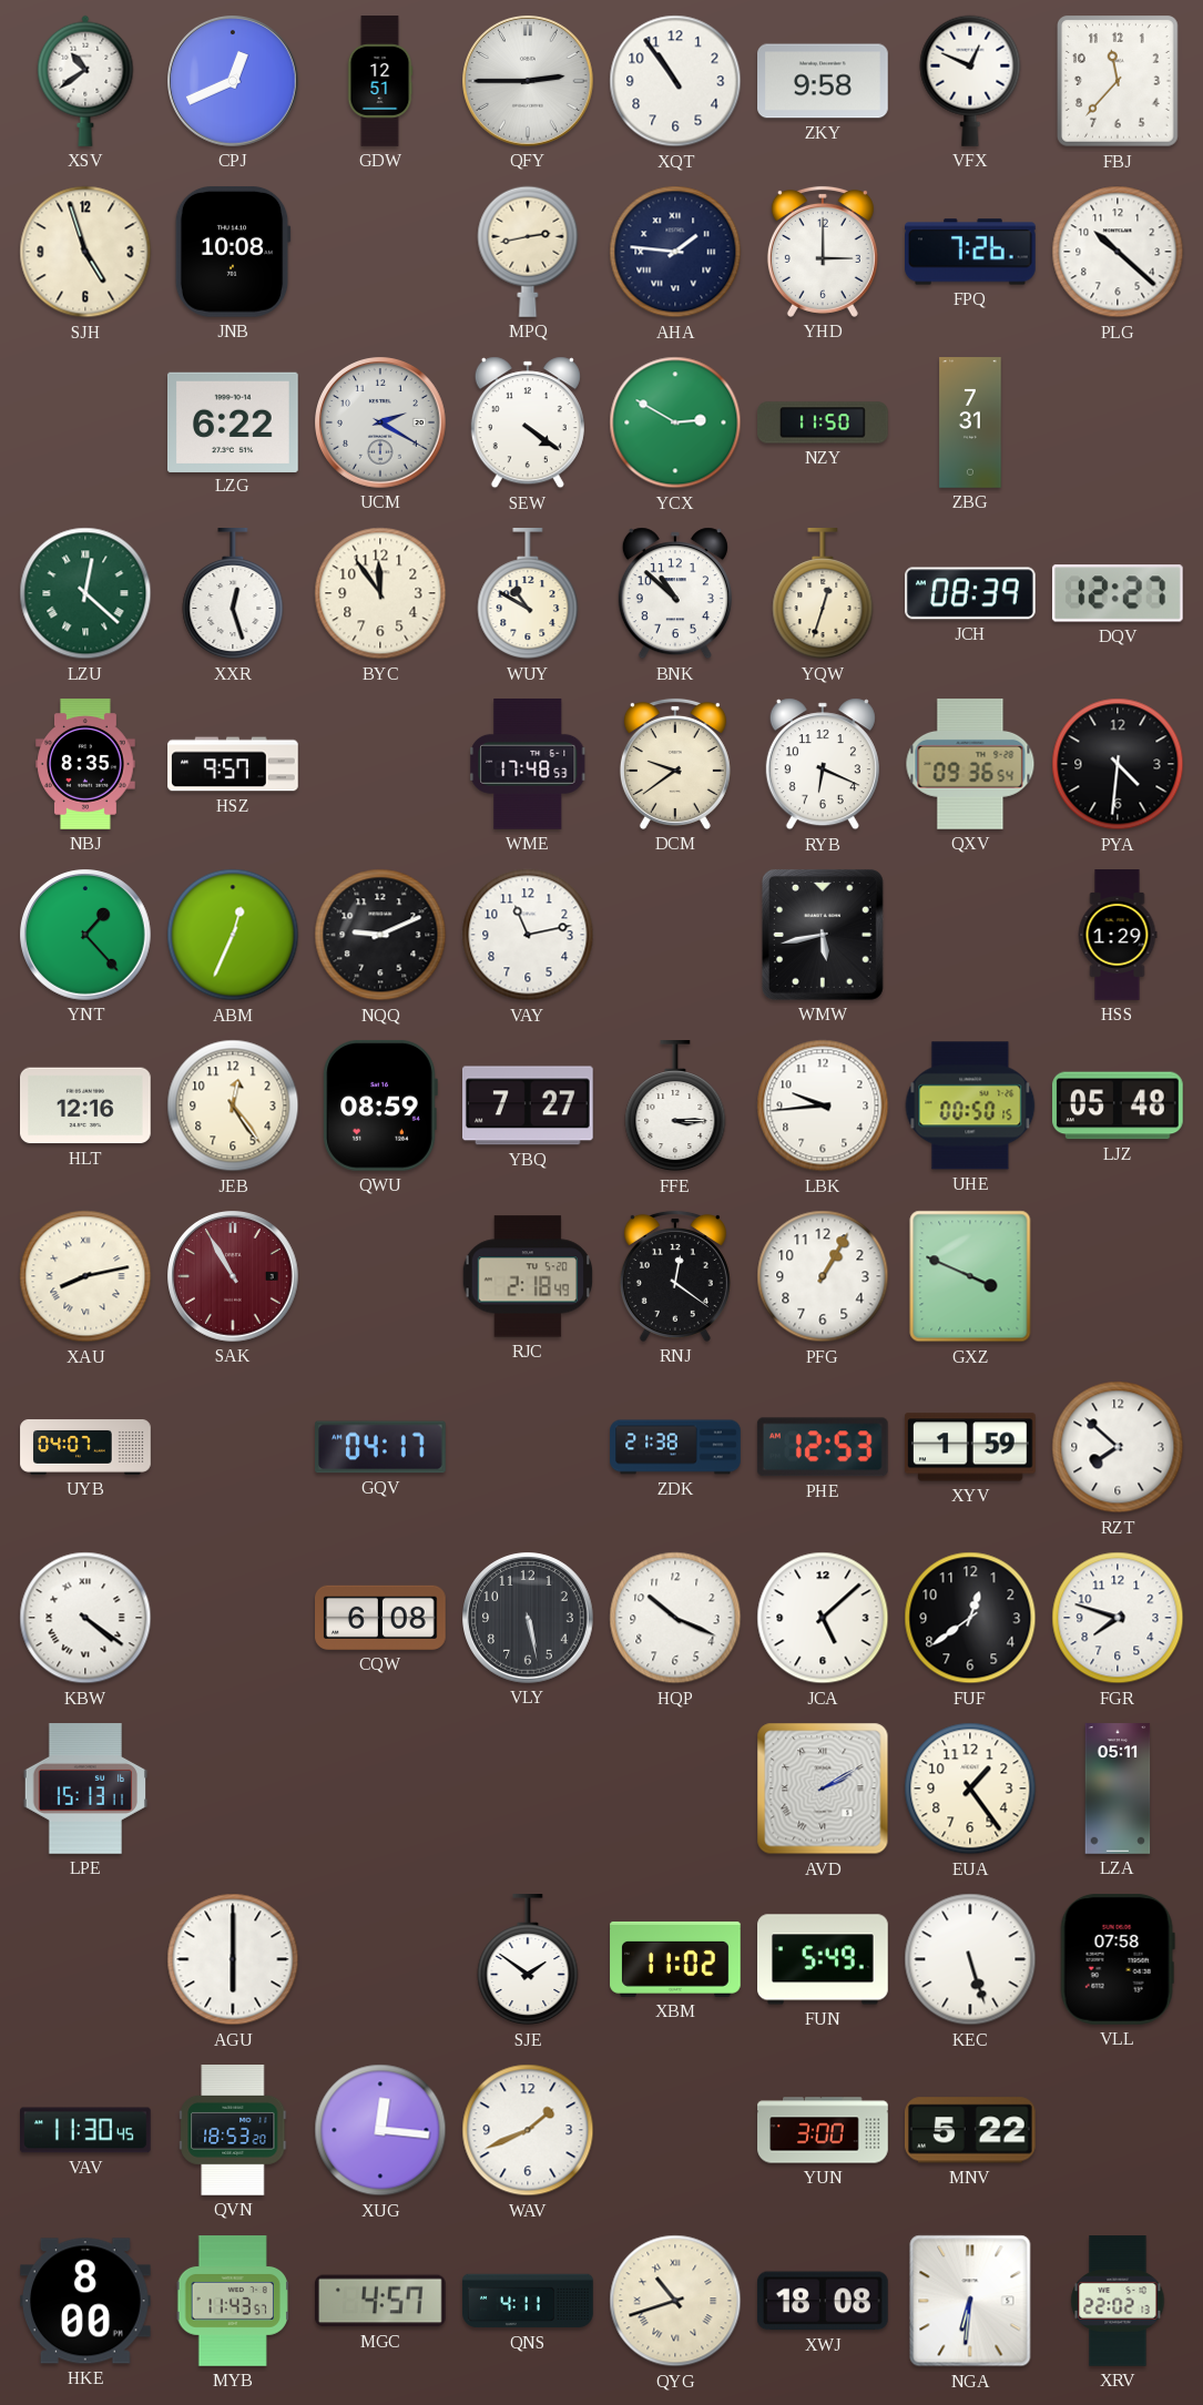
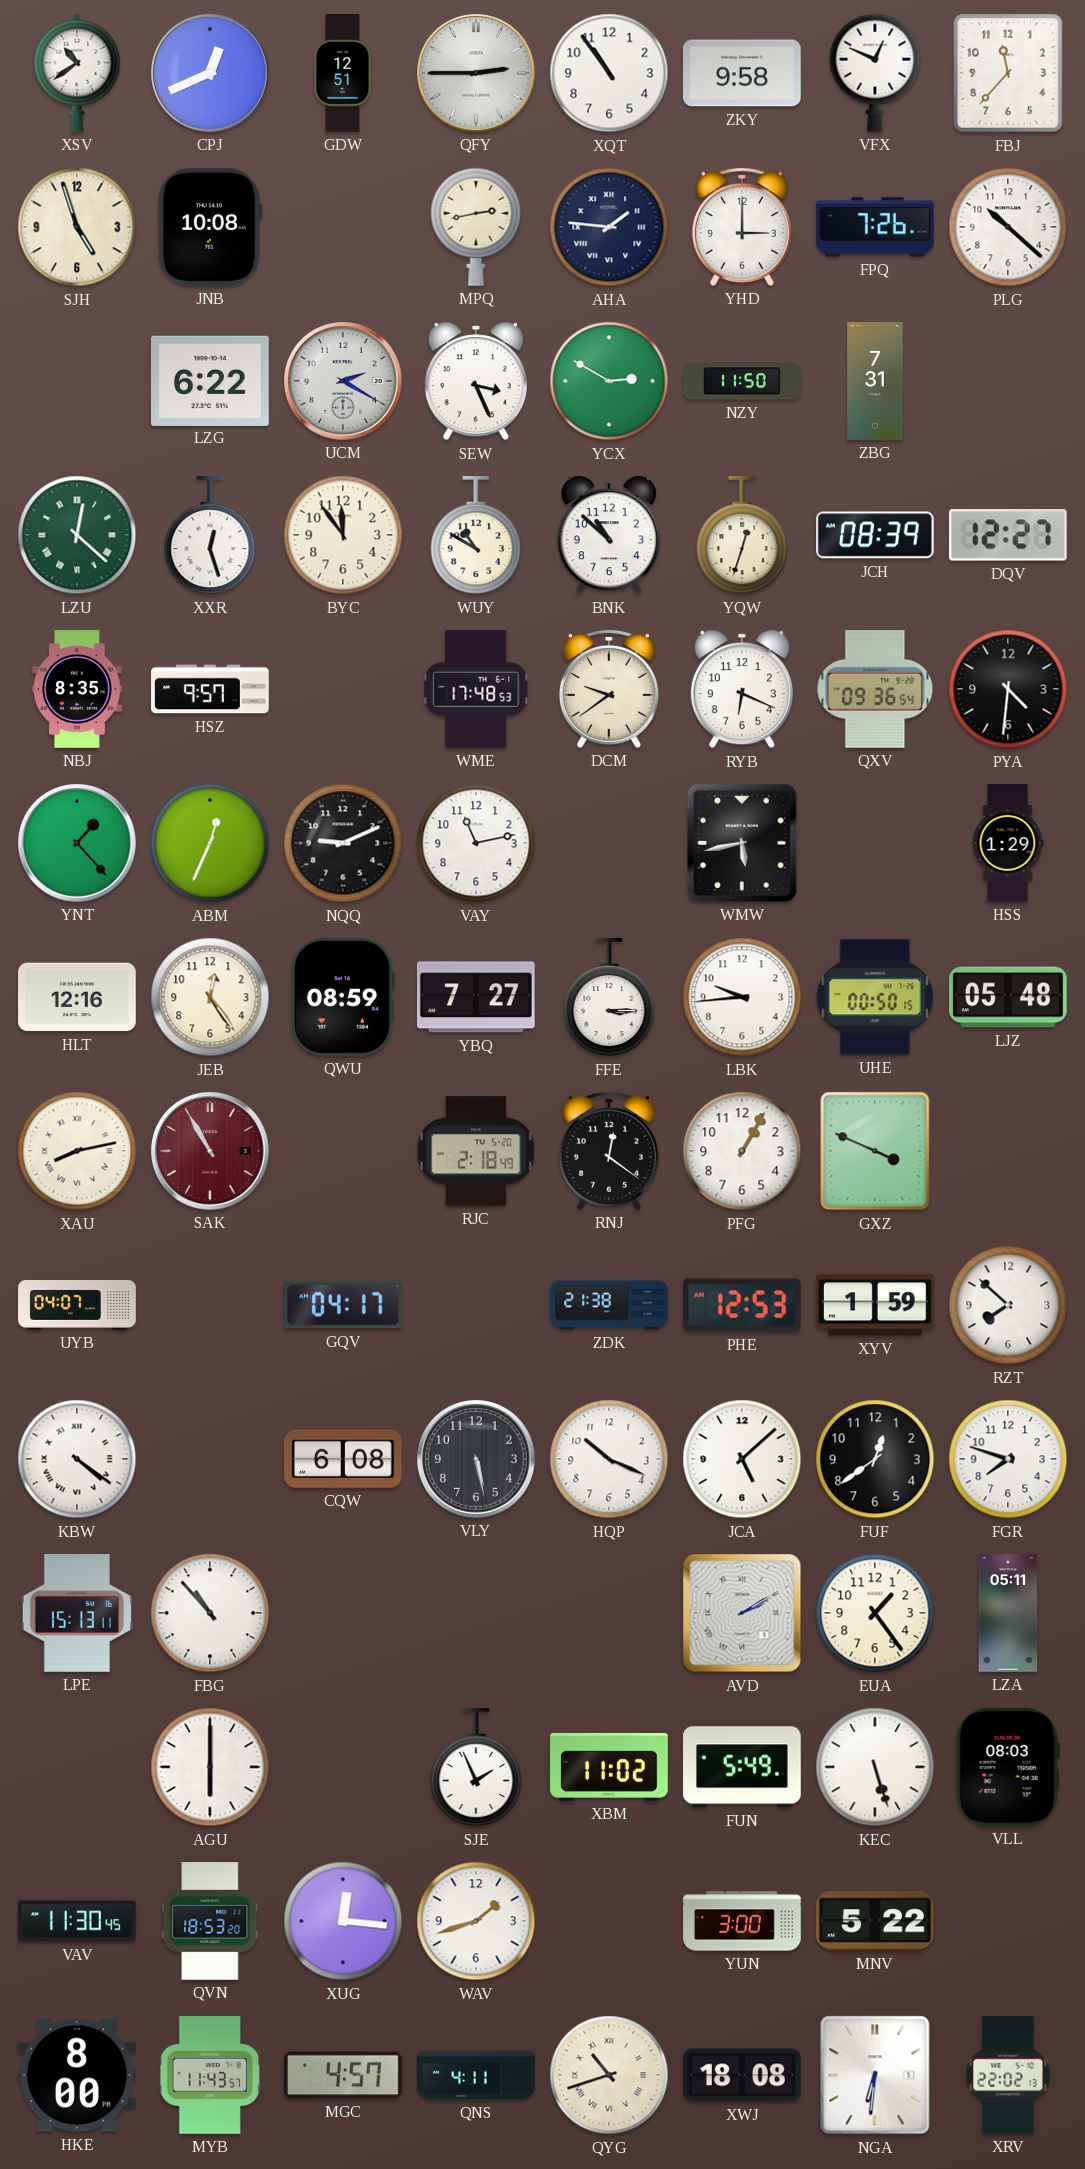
SEW: 4:21 -> 3:26
FBG: none -> 10:53
SJE: 1:51 -> 1:56
VLL: 07:58 -> 08:03
WAV: 1:41 -> 1:42
